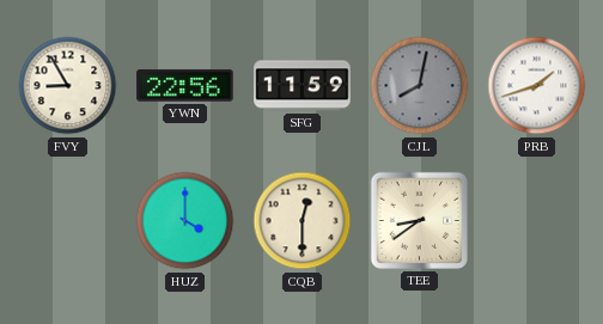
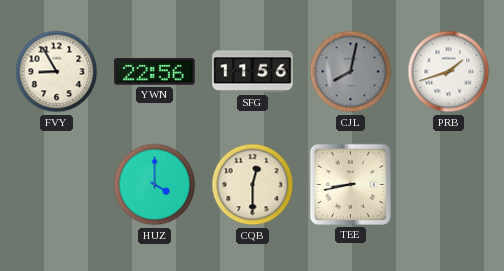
SFG: 11:59 -> 11:56
TEE: 8:39 -> 8:43
